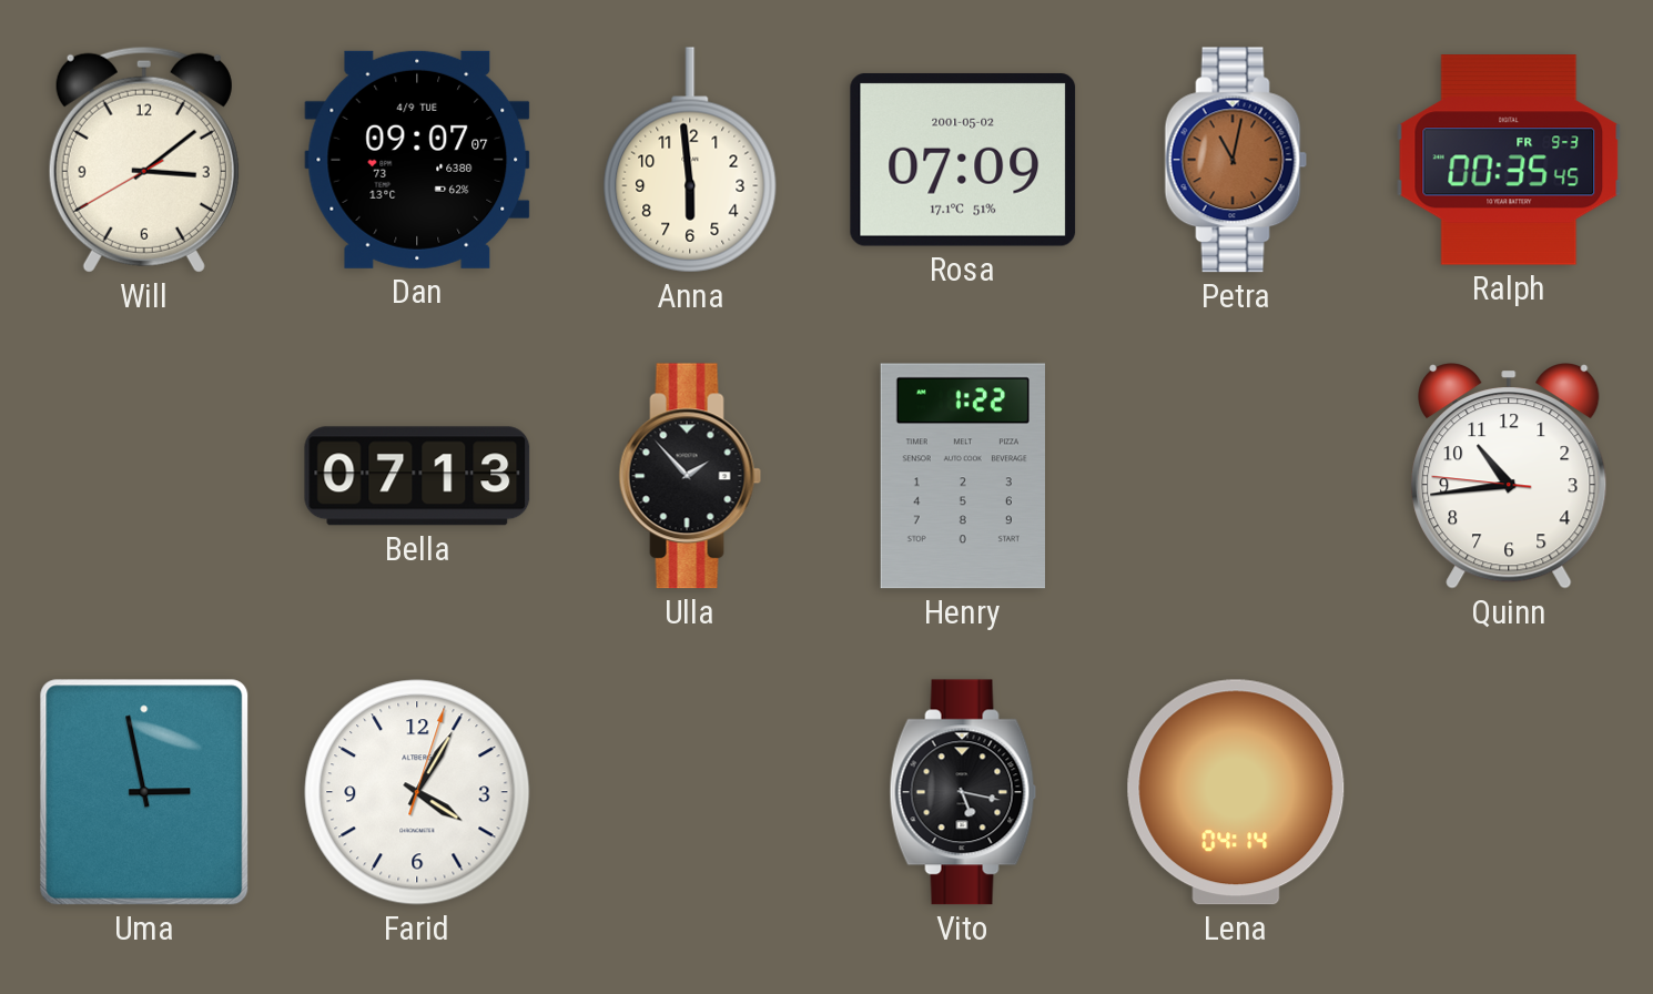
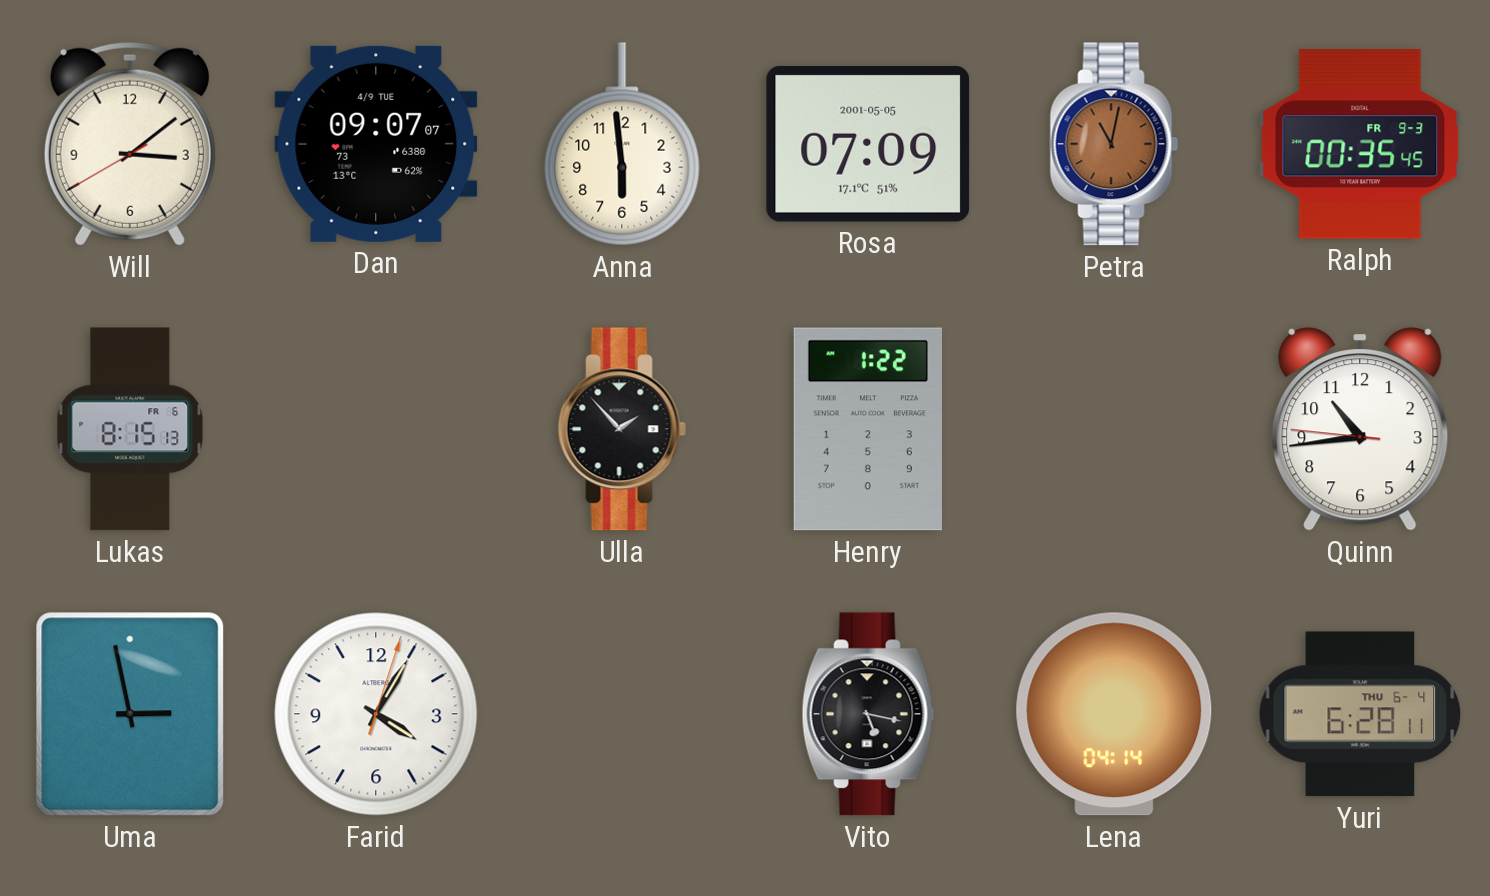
Rosa date: 2001-05-02 -> 2001-05-05
Lukas: none -> 8:15
Bella: 07:13 -> none
Yuri: none -> 6:28
